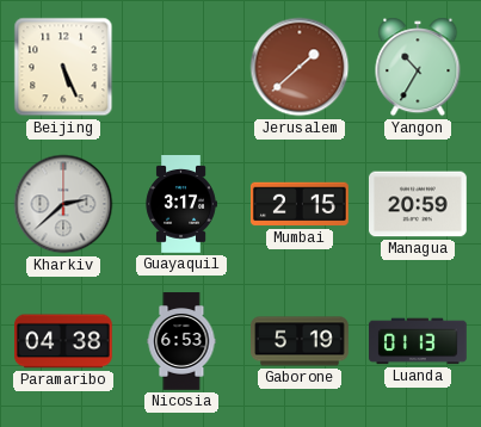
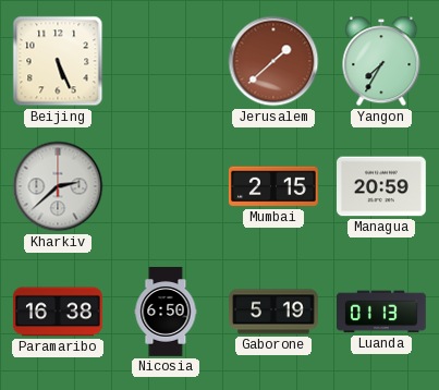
Yangon: 10:35 -> 7:35
Guayaquil: 3:17 -> none
Paramaribo: 04:38 -> 16:38
Nicosia: 6:53 -> 6:50
